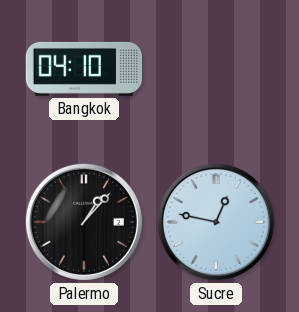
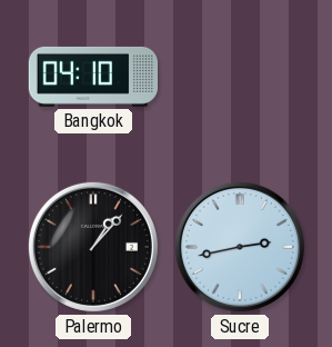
Sucre: 12:47 -> 2:43
